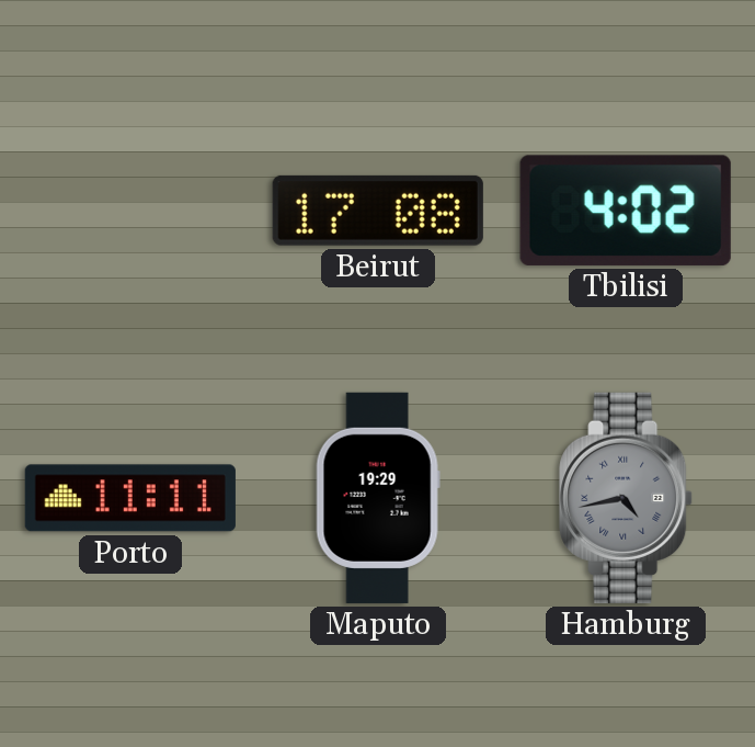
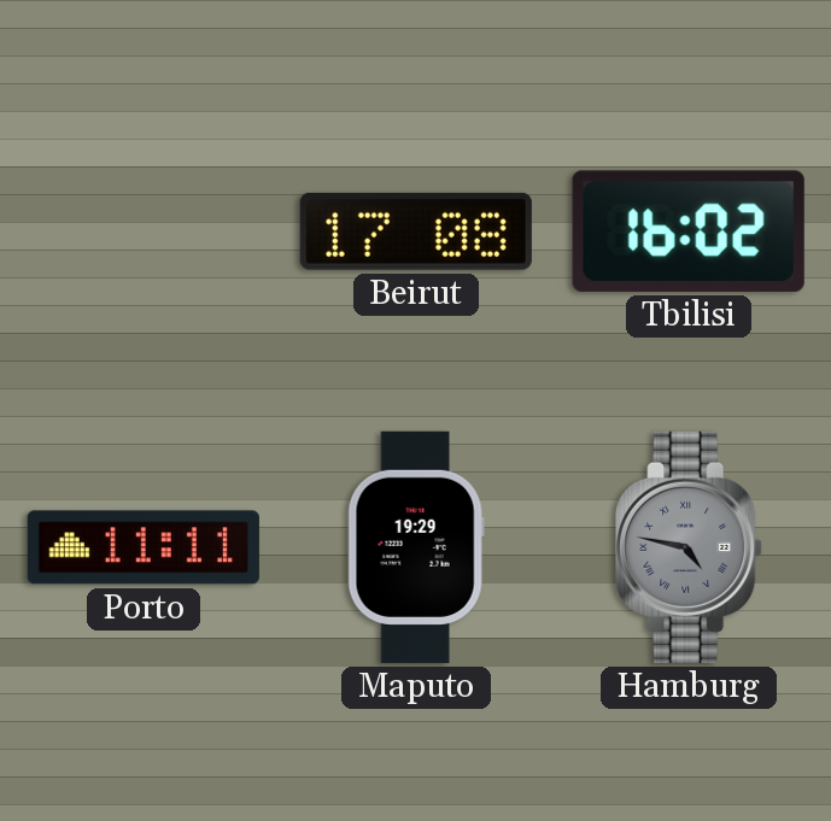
Tbilisi: 4:02 -> 16:02
Hamburg: 4:43 -> 4:47
